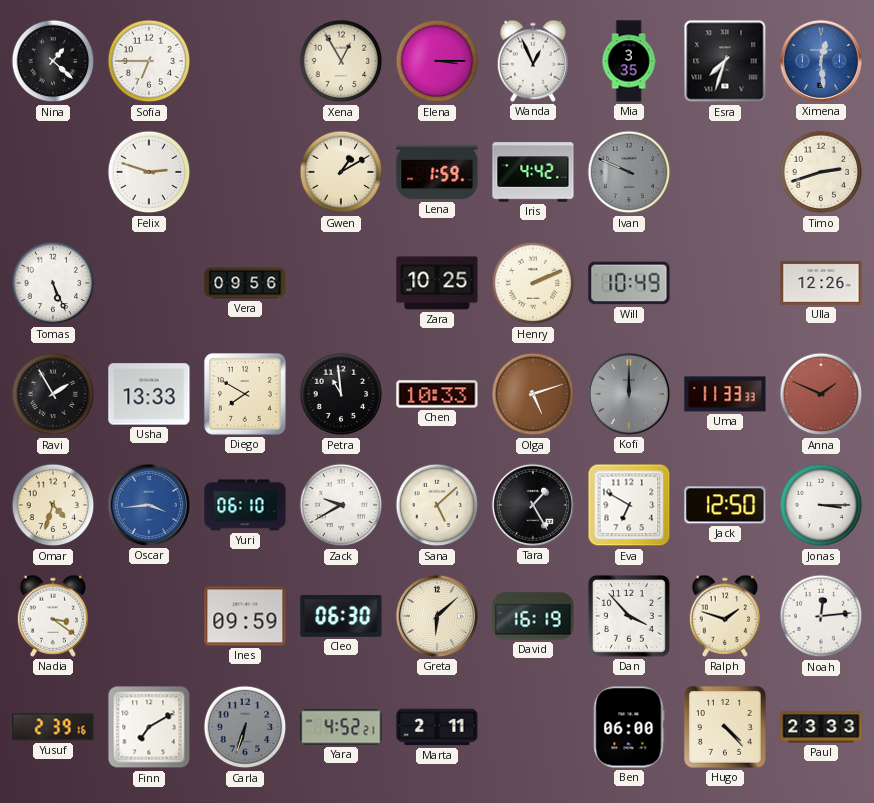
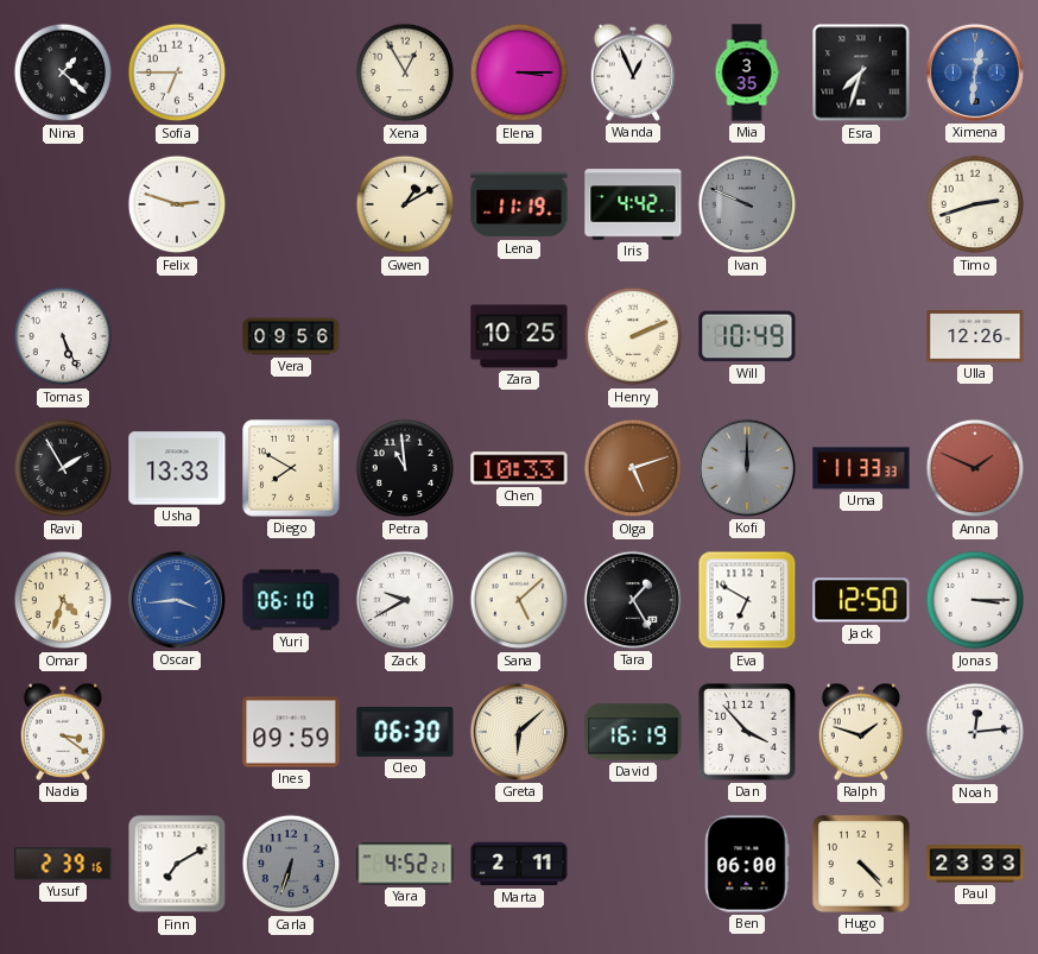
Ximena: 12:29 -> 12:31
Lena: 1:59 -> 11:19
